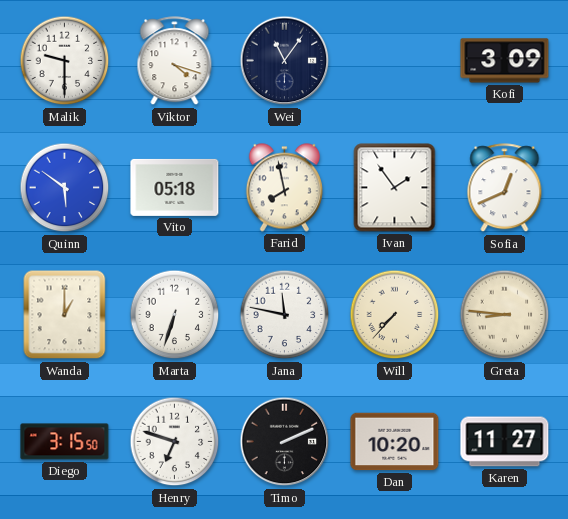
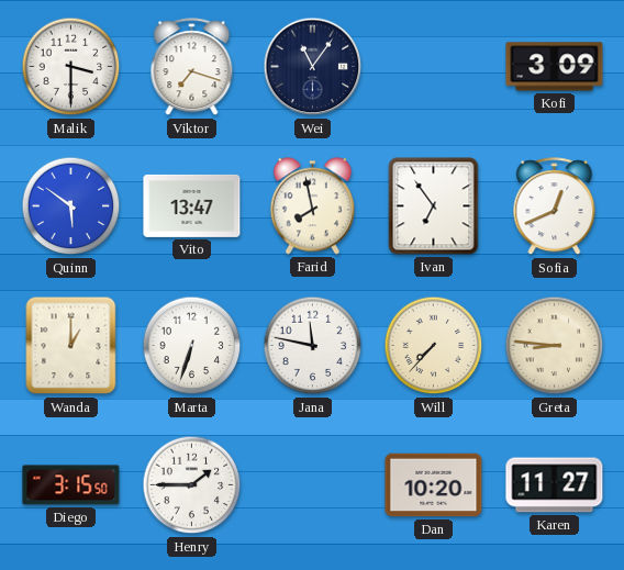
Malik: 9:30 -> 3:30
Viktor: 4:18 -> 7:18
Vito: 05:18 -> 13:47
Ivan: 1:54 -> 6:54
Henry: 6:48 -> 1:45
Timo: 2:11 -> none
